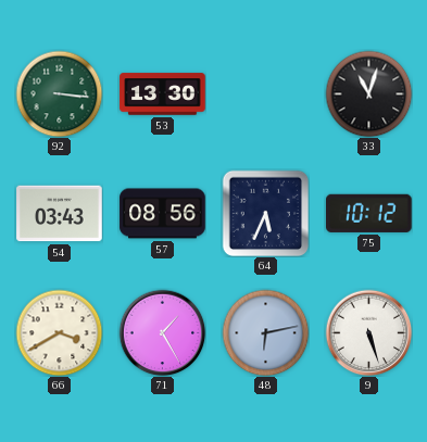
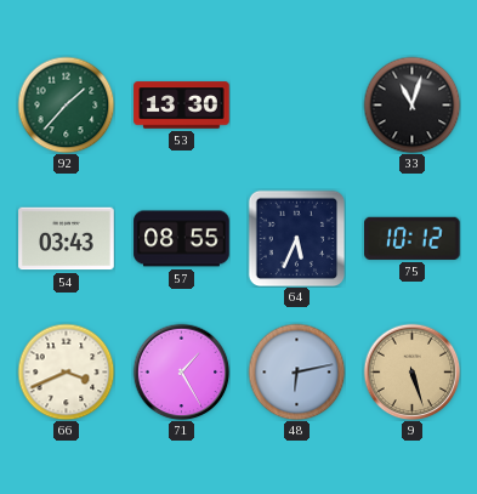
92: 3:16 -> 1:37
57: 08:56 -> 08:55
66: 3:40 -> 3:41
9 dial: white -> champagne
